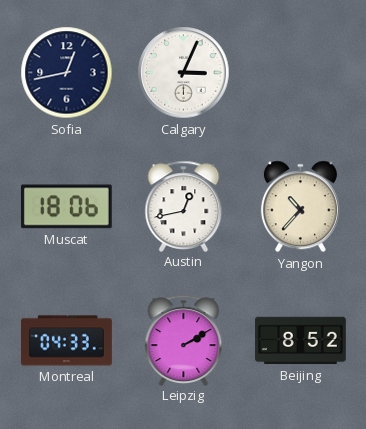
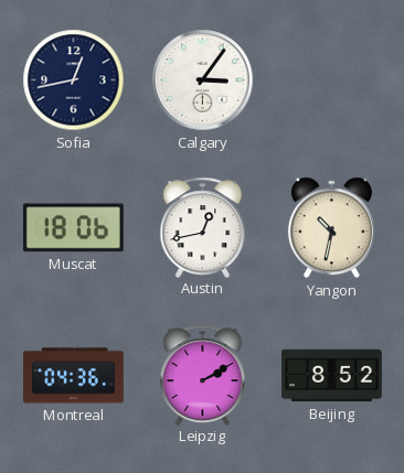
Calgary: 3:04 -> 3:06
Yangon: 10:37 -> 10:32
Montreal: 04:33 -> 04:36
